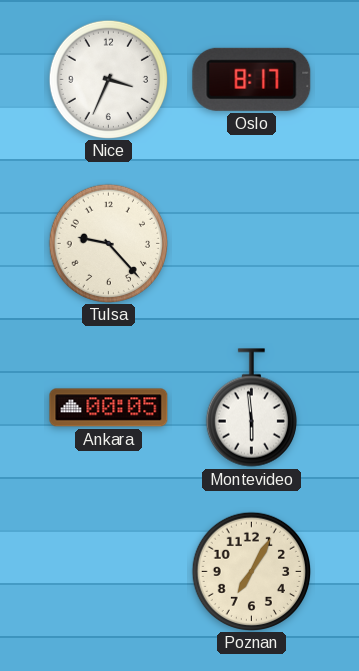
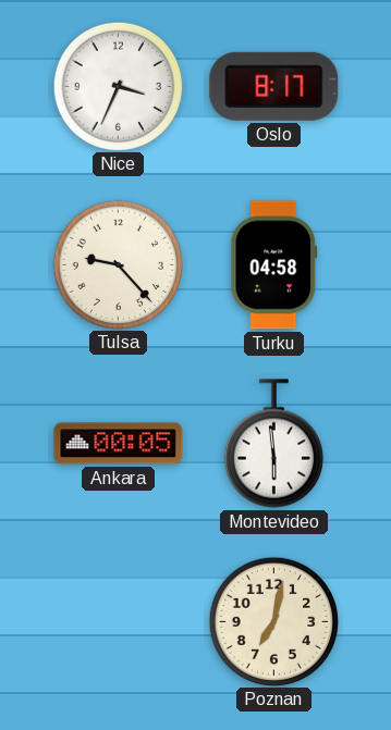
Turku: none -> 04:58
Poznan: 7:05 -> 7:02
